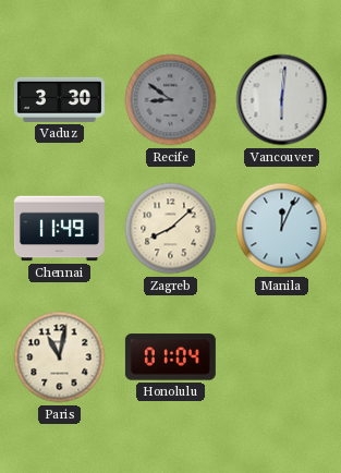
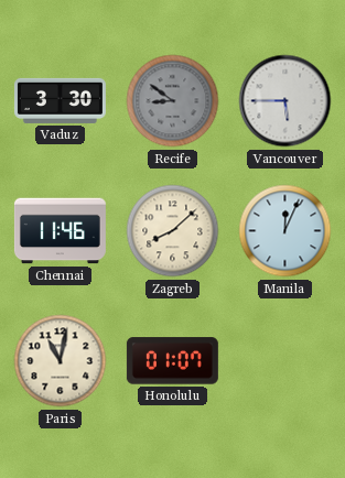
Vancouver: 6:01 -> 5:45
Chennai: 11:49 -> 11:46
Honolulu: 01:04 -> 01:07
